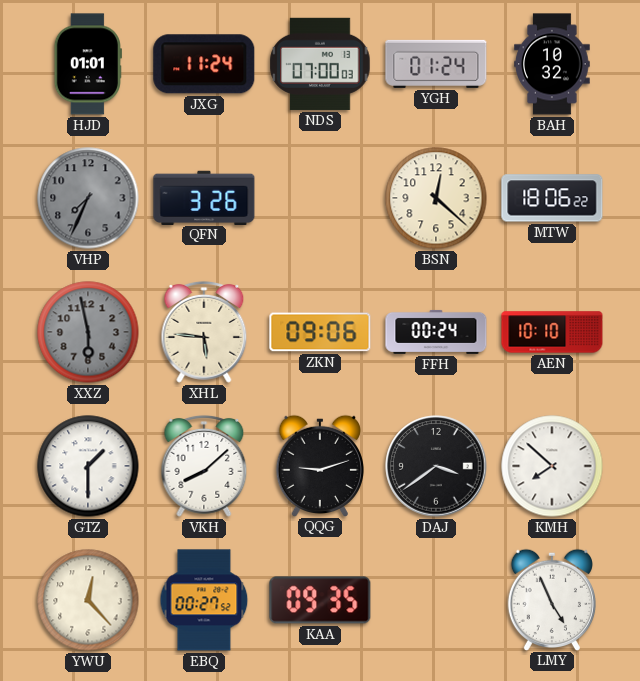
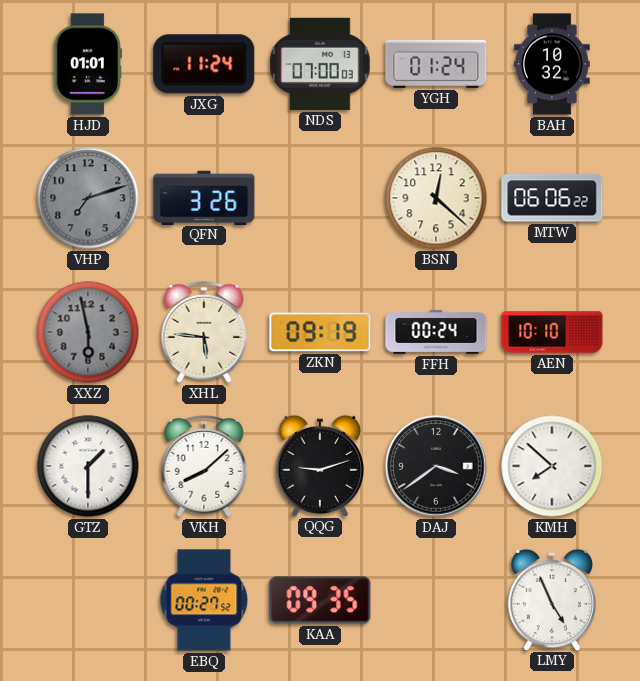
VHP: 7:34 -> 7:12
MTW: 18:06 -> 06:06
ZKN: 09:06 -> 09:19
YWU: 12:23 -> none
